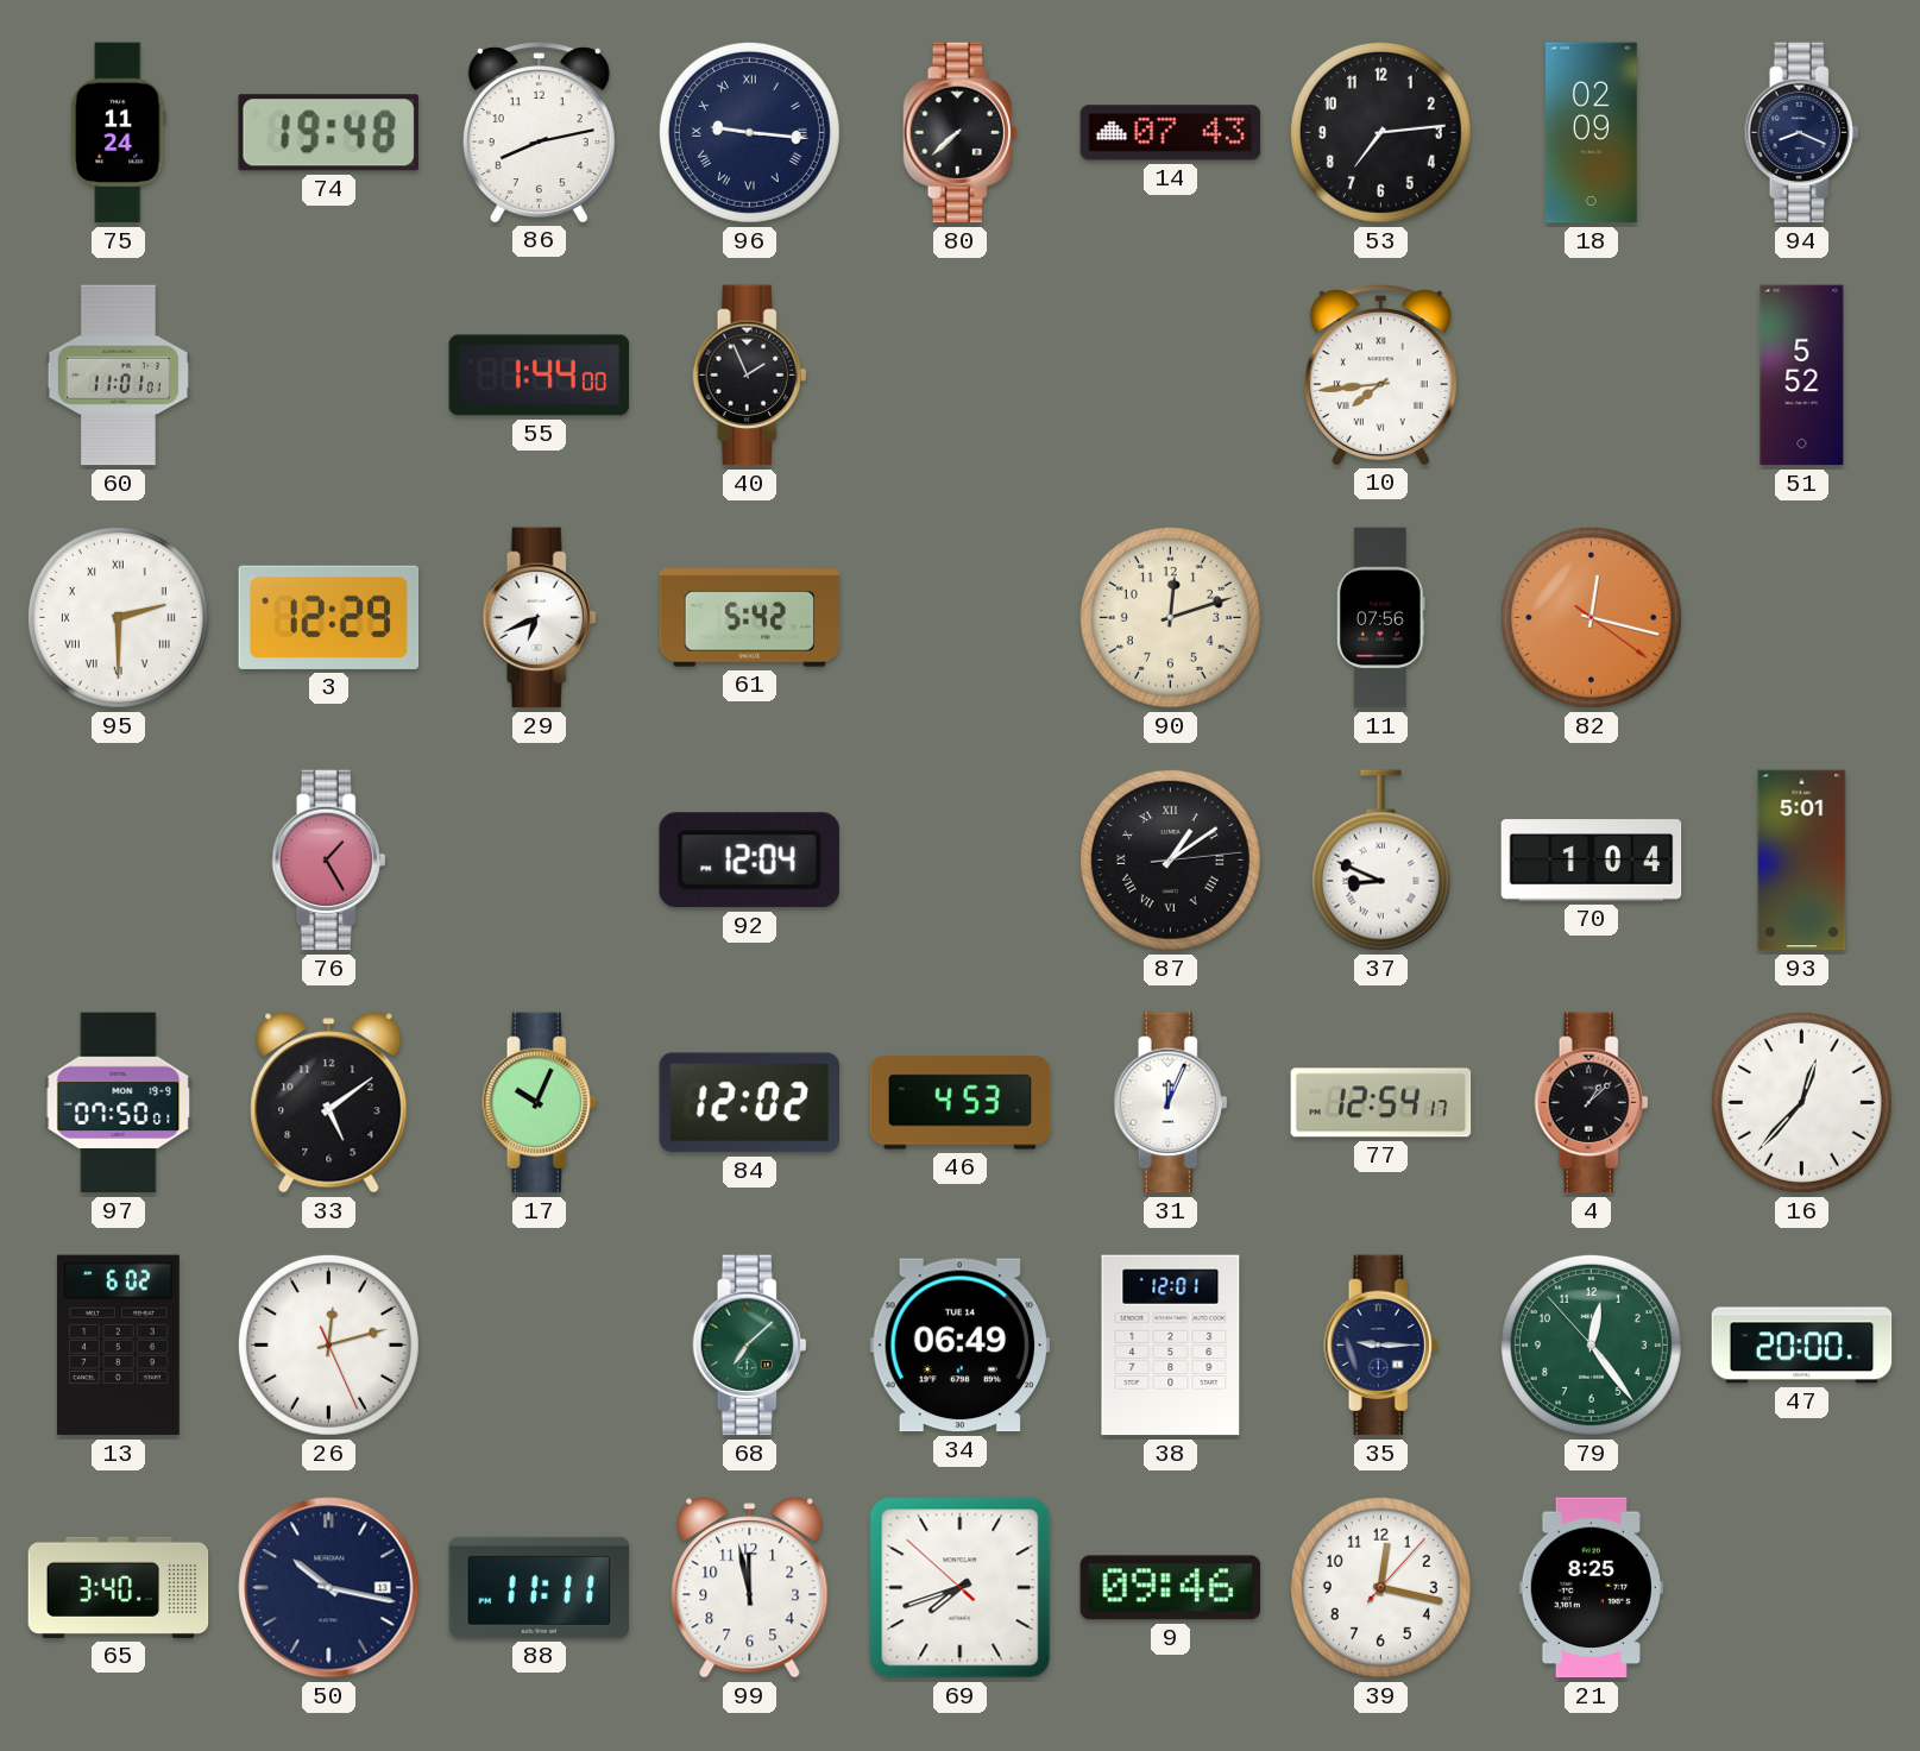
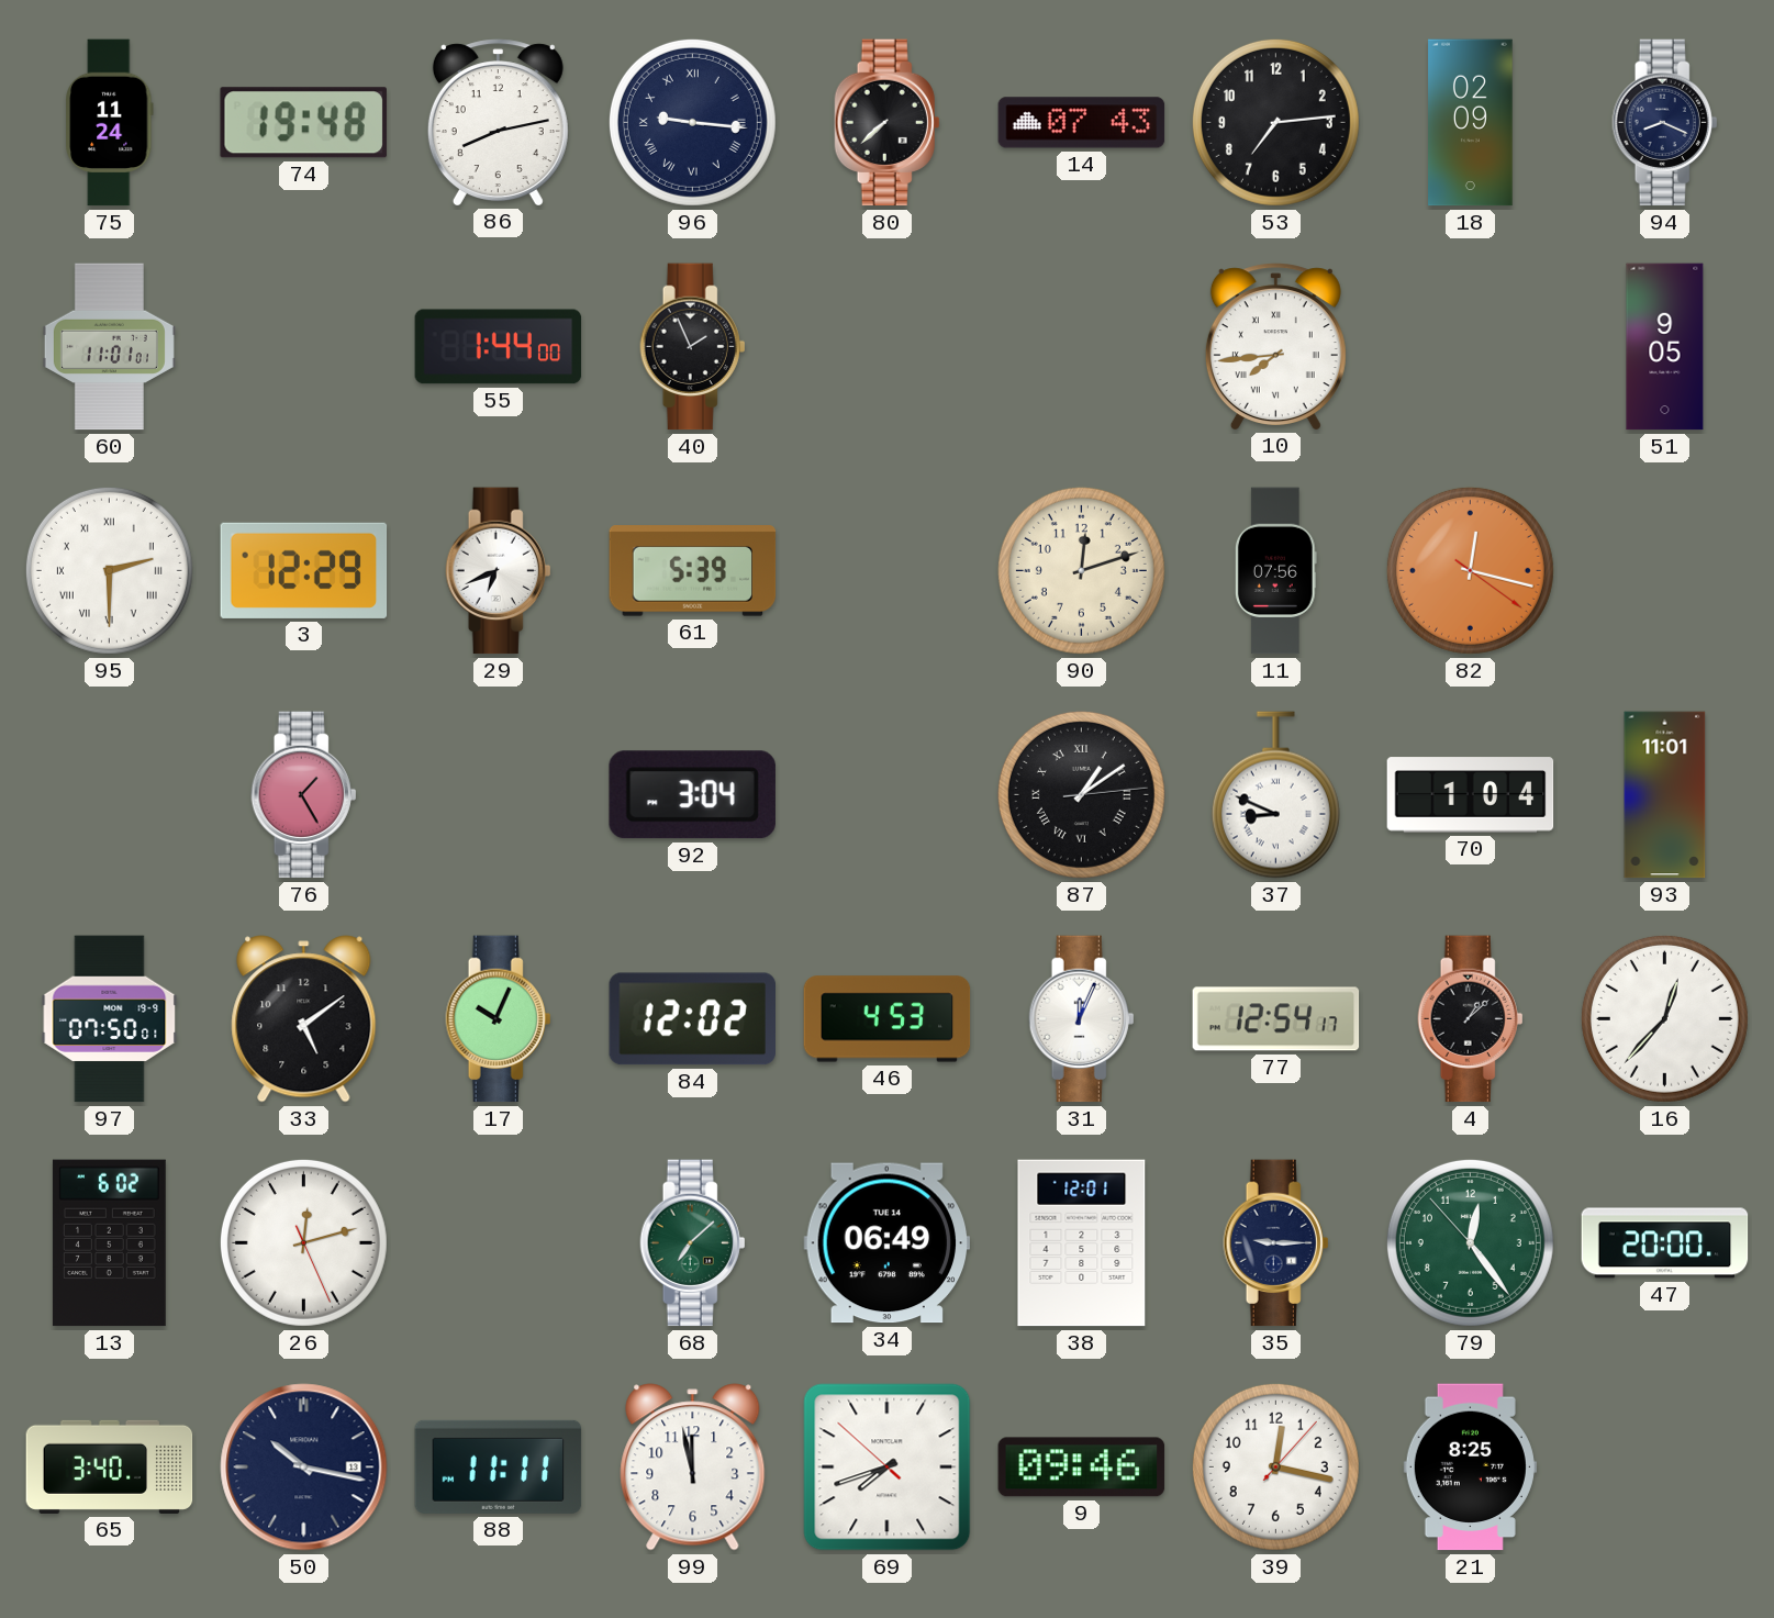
51: 5:52 -> 9:05
61: 5:42 -> 5:39
92: 12:04 -> 3:04
93: 5:01 -> 11:01
